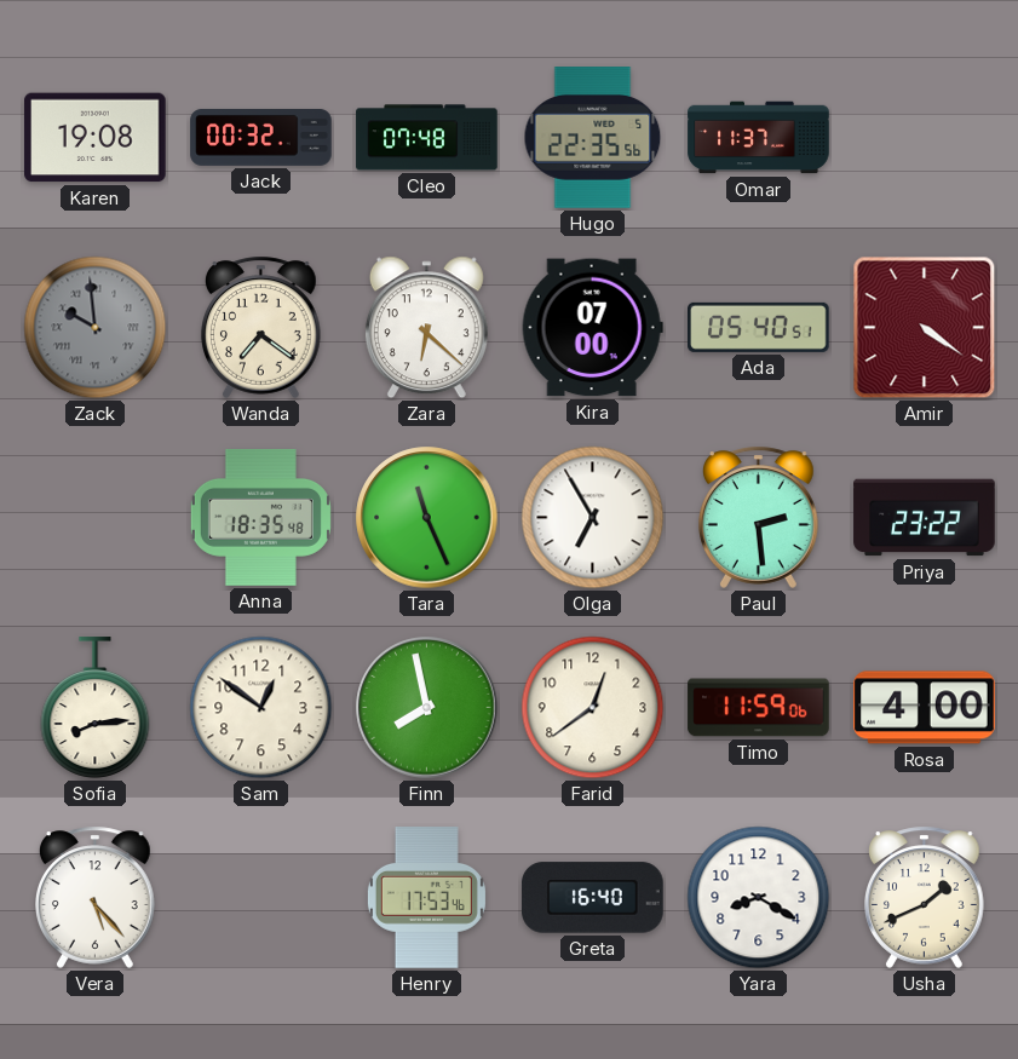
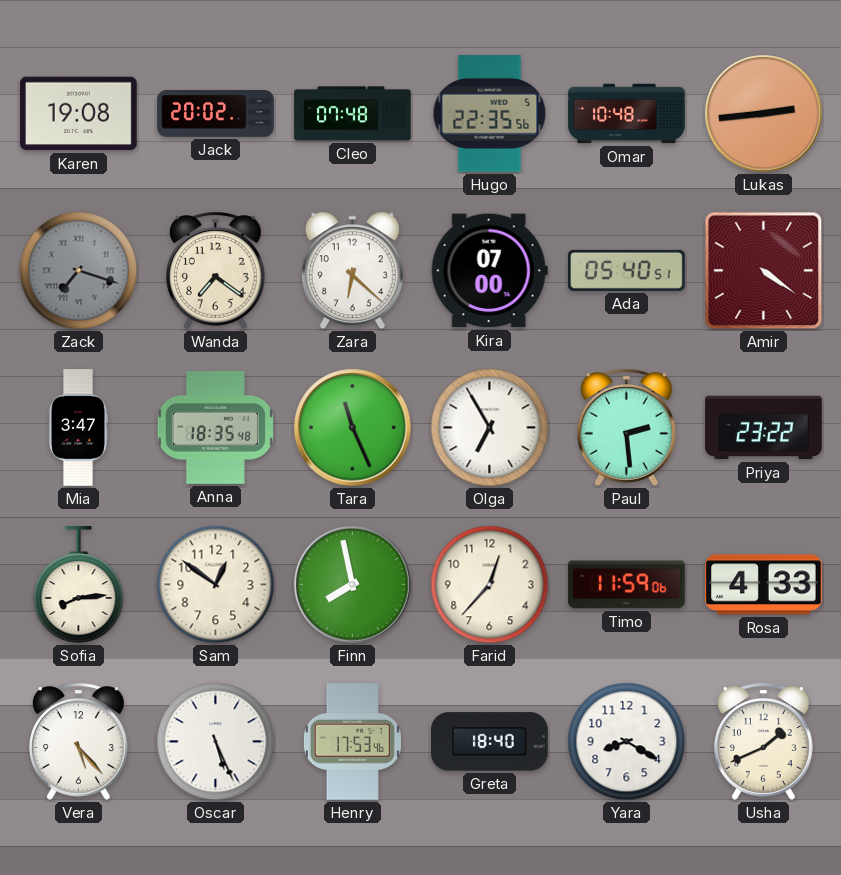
Jack: 00:32 -> 20:02
Omar: 11:37 -> 10:48
Lukas: none -> 2:44
Zack: 9:59 -> 7:18
Mia: none -> 3:47
Farid: 12:39 -> 12:37
Rosa: 4:00 -> 4:33
Oscar: none -> 5:26
Greta: 16:40 -> 18:40
